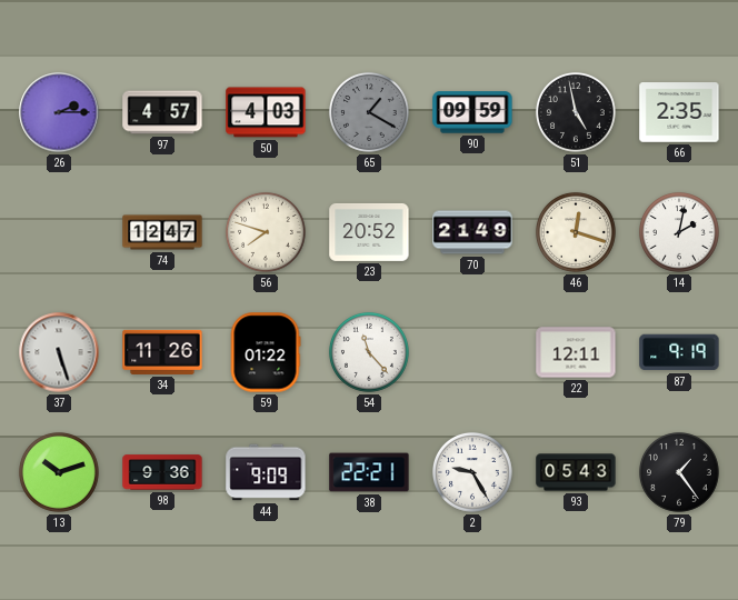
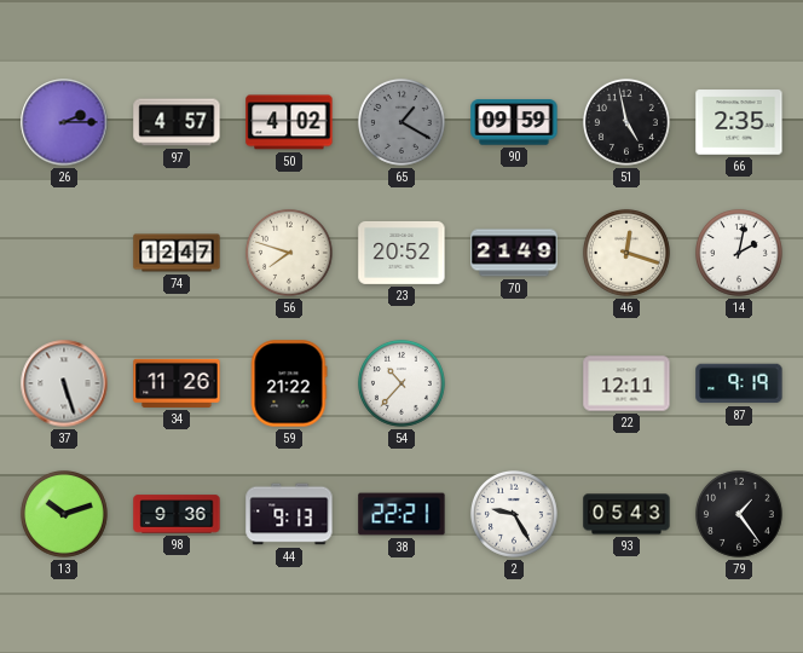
50: 4:03 -> 4:02
59: 01:22 -> 21:22
54: 11:23 -> 10:37
44: 9:09 -> 9:13
